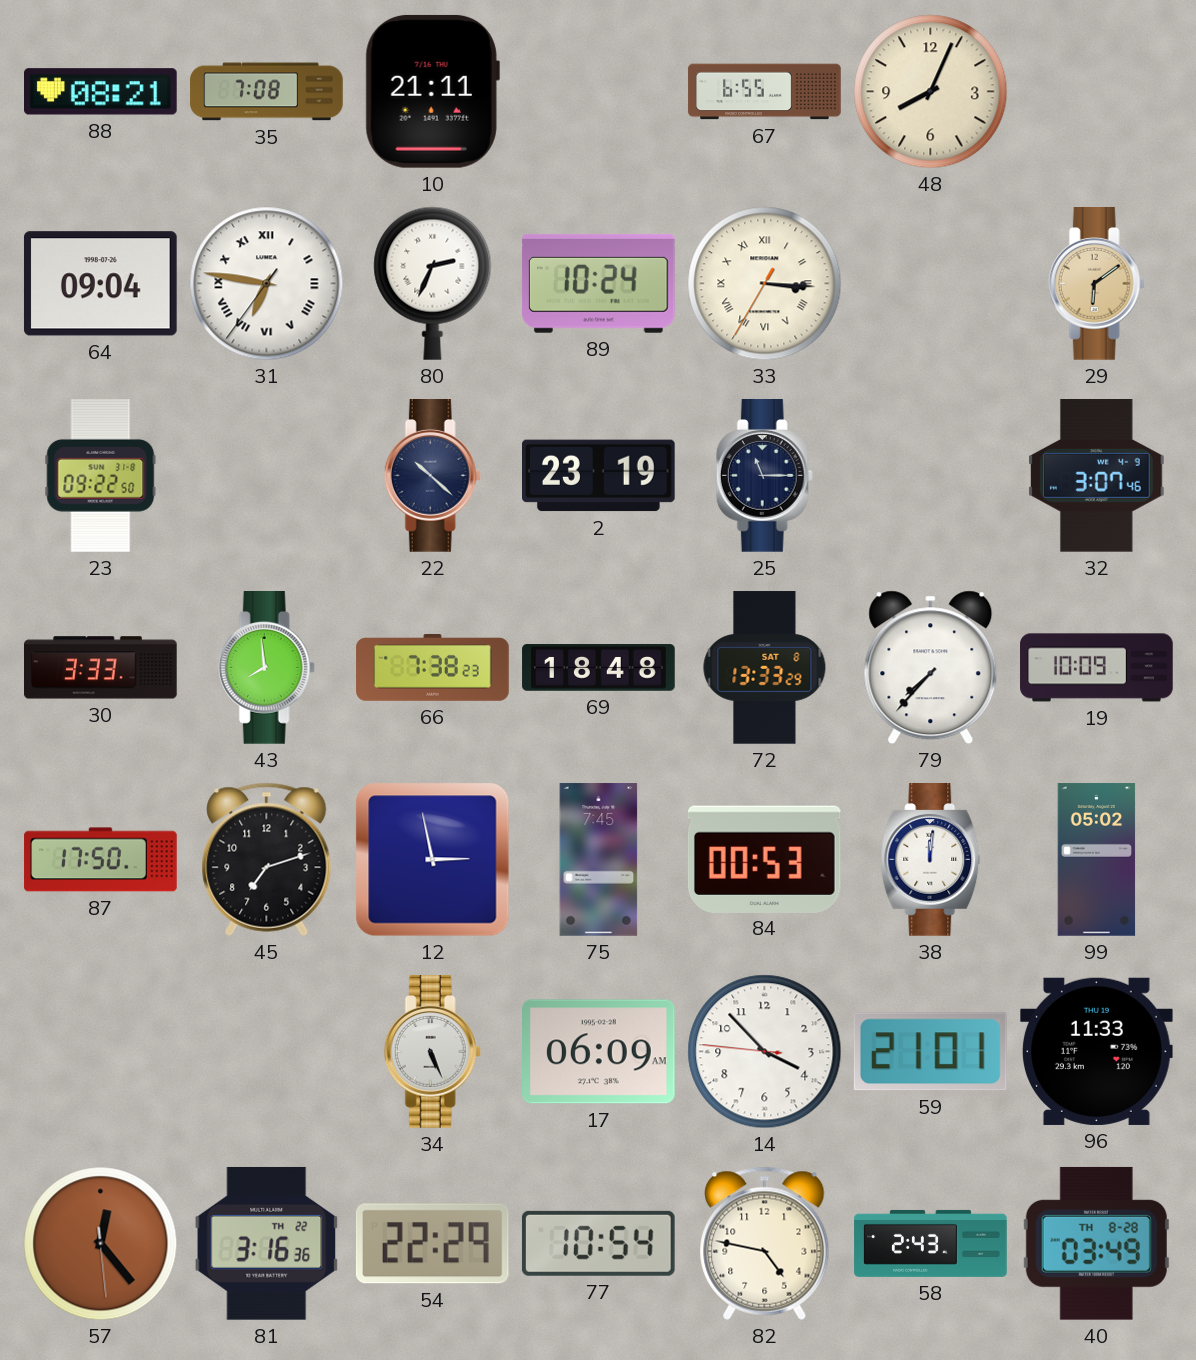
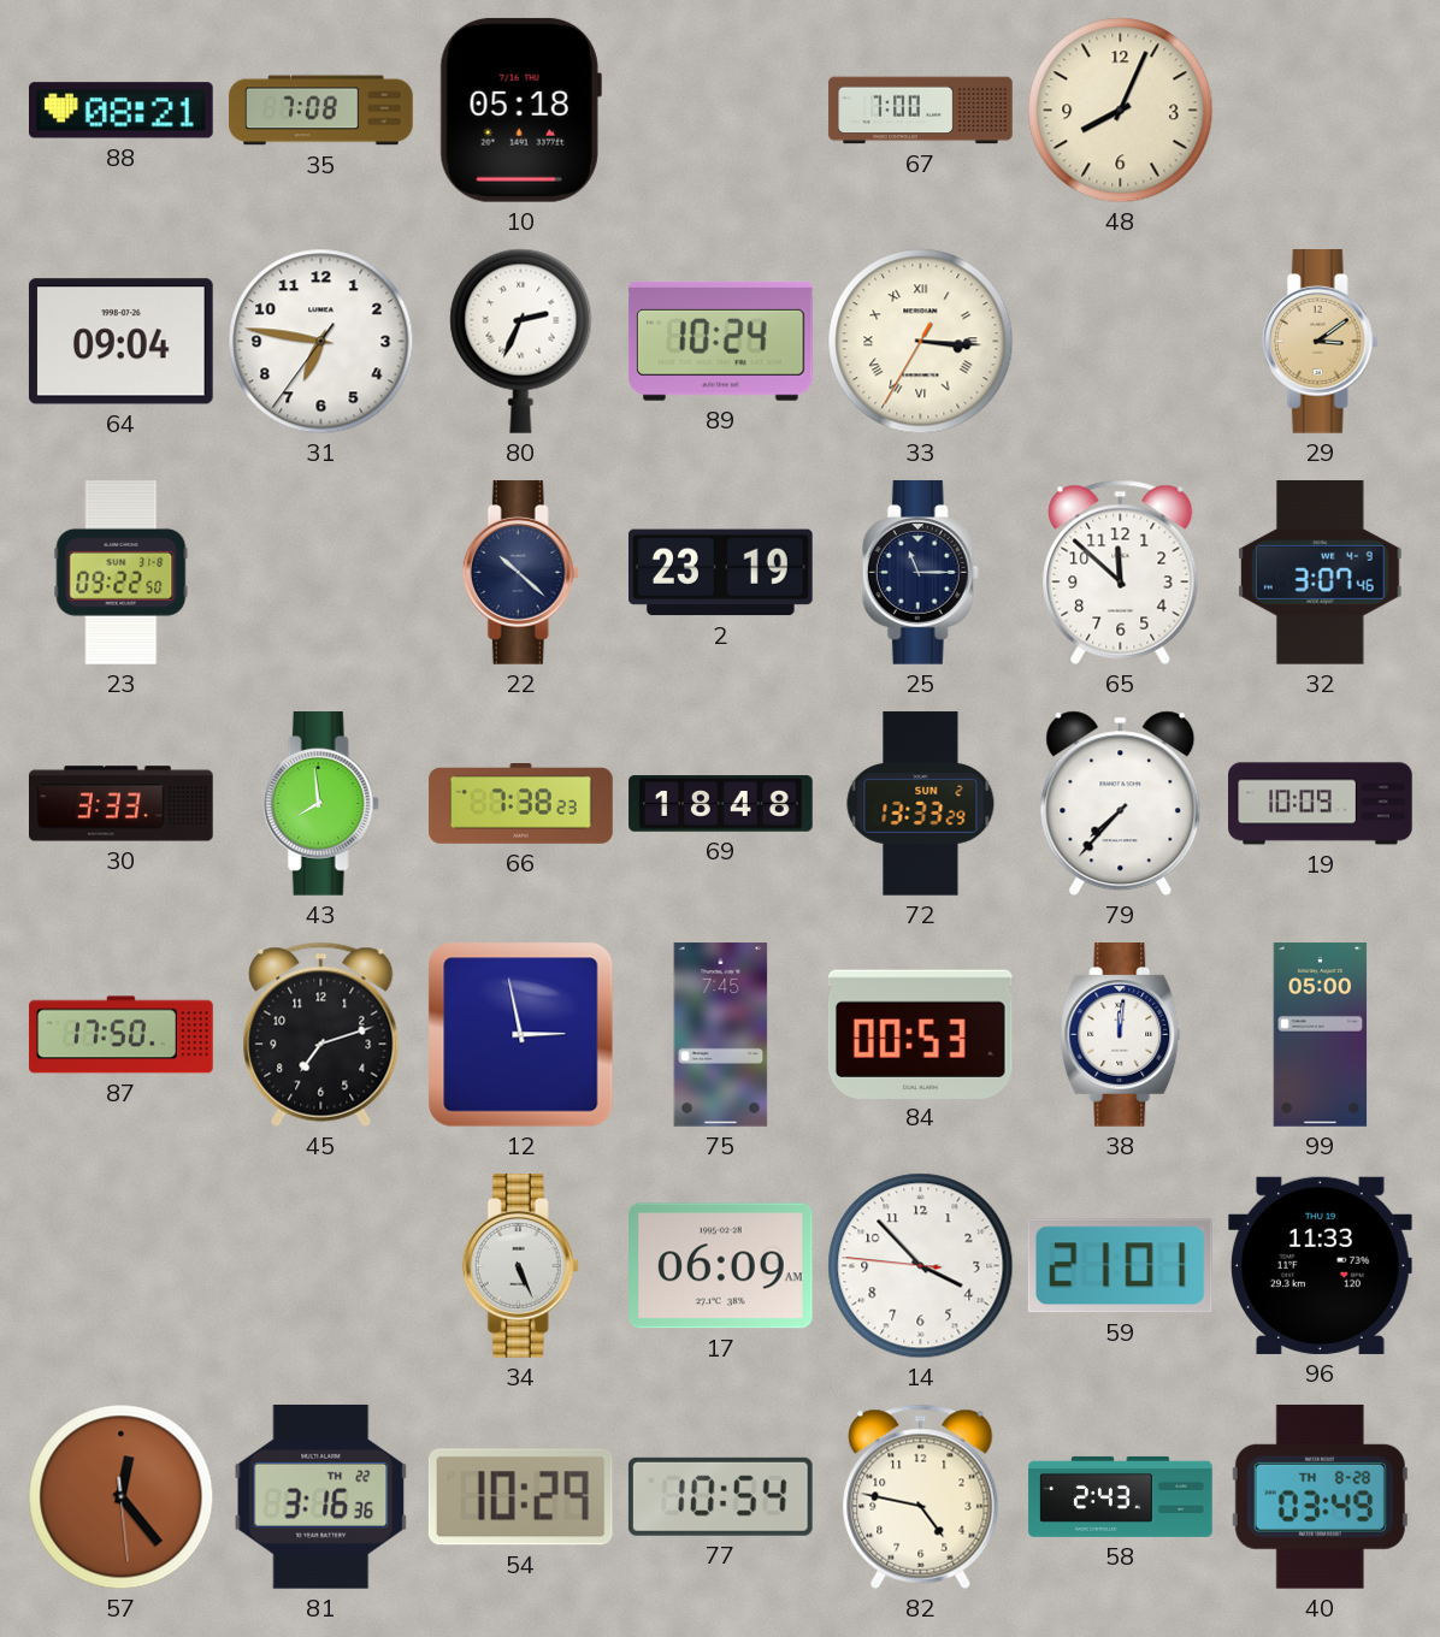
10: 21:11 -> 05:18
67: 6:55 -> 7:00
31 numerals: Roman -> Arabic
29: 6:09 -> 3:09
65: none -> 11:52
72 date: SAT 8 -> SUN 2
99: 05:02 -> 05:00
54: 22:29 -> 10:29
